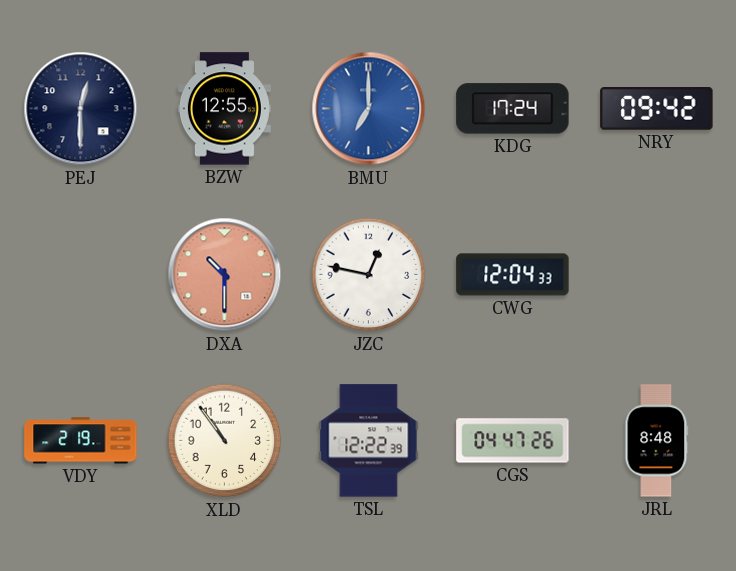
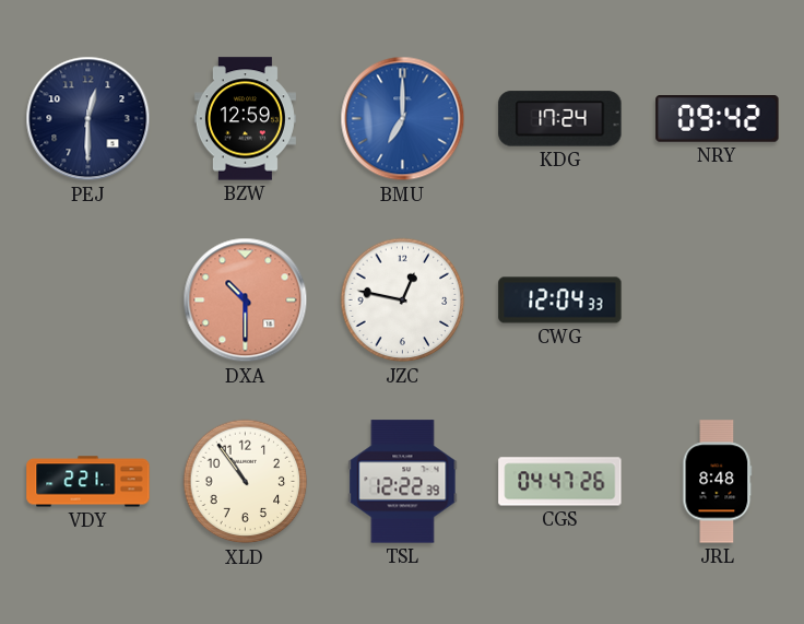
BZW: 12:55 -> 12:59
VDY: 2:19 -> 2:21
